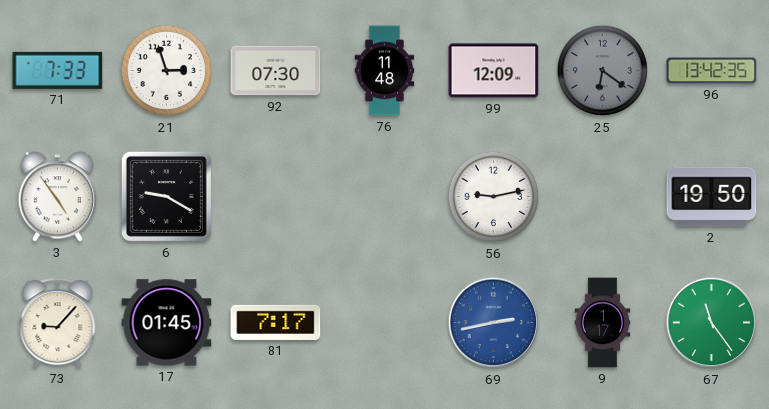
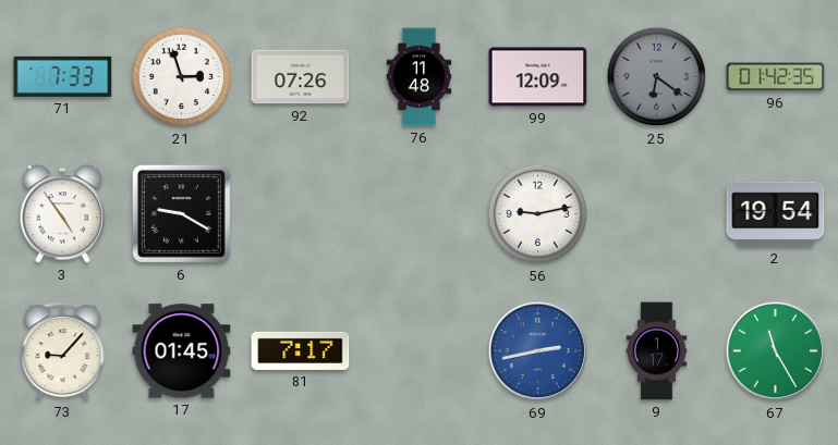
92: 07:30 -> 07:26
96: 13:42 -> 01:42
2: 19:50 -> 19:54
67: 11:24 -> 11:25
